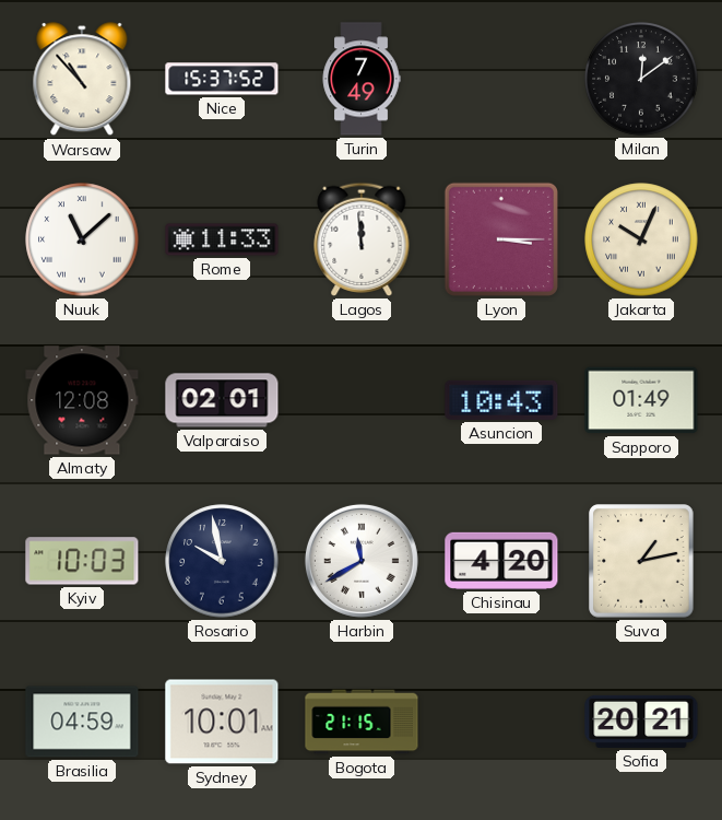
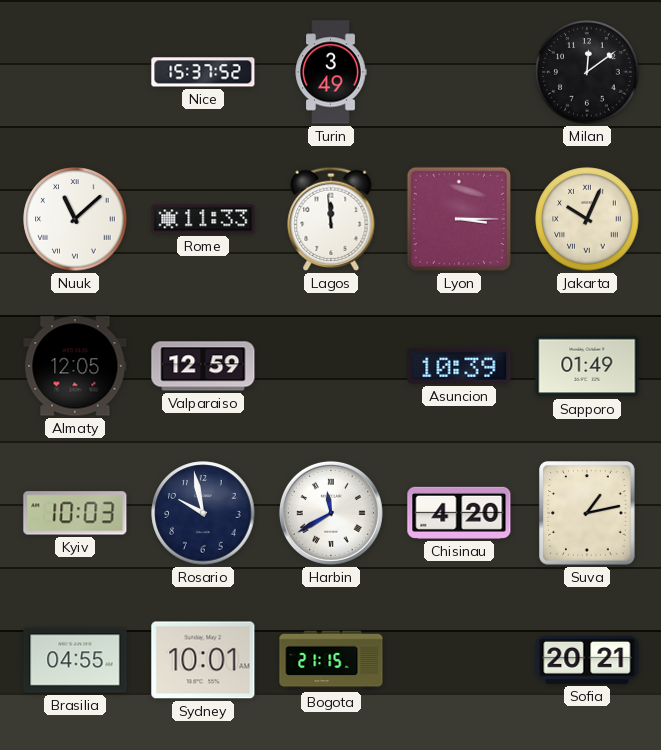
Warsaw: 10:53 -> none
Turin: 7:49 -> 3:49
Almaty: 12:08 -> 12:05
Valparaiso: 02:01 -> 12:59
Asuncion: 10:43 -> 10:39
Brasilia: 04:59 -> 04:55
